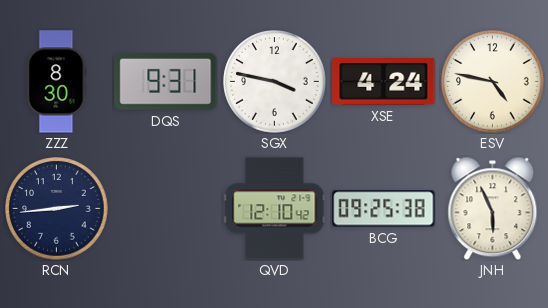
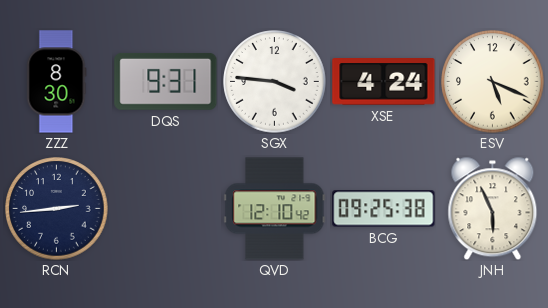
SGX: 3:47 -> 3:46
ESV: 4:47 -> 5:19
